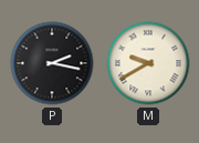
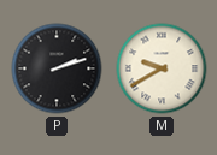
P: 2:17 -> 2:12
